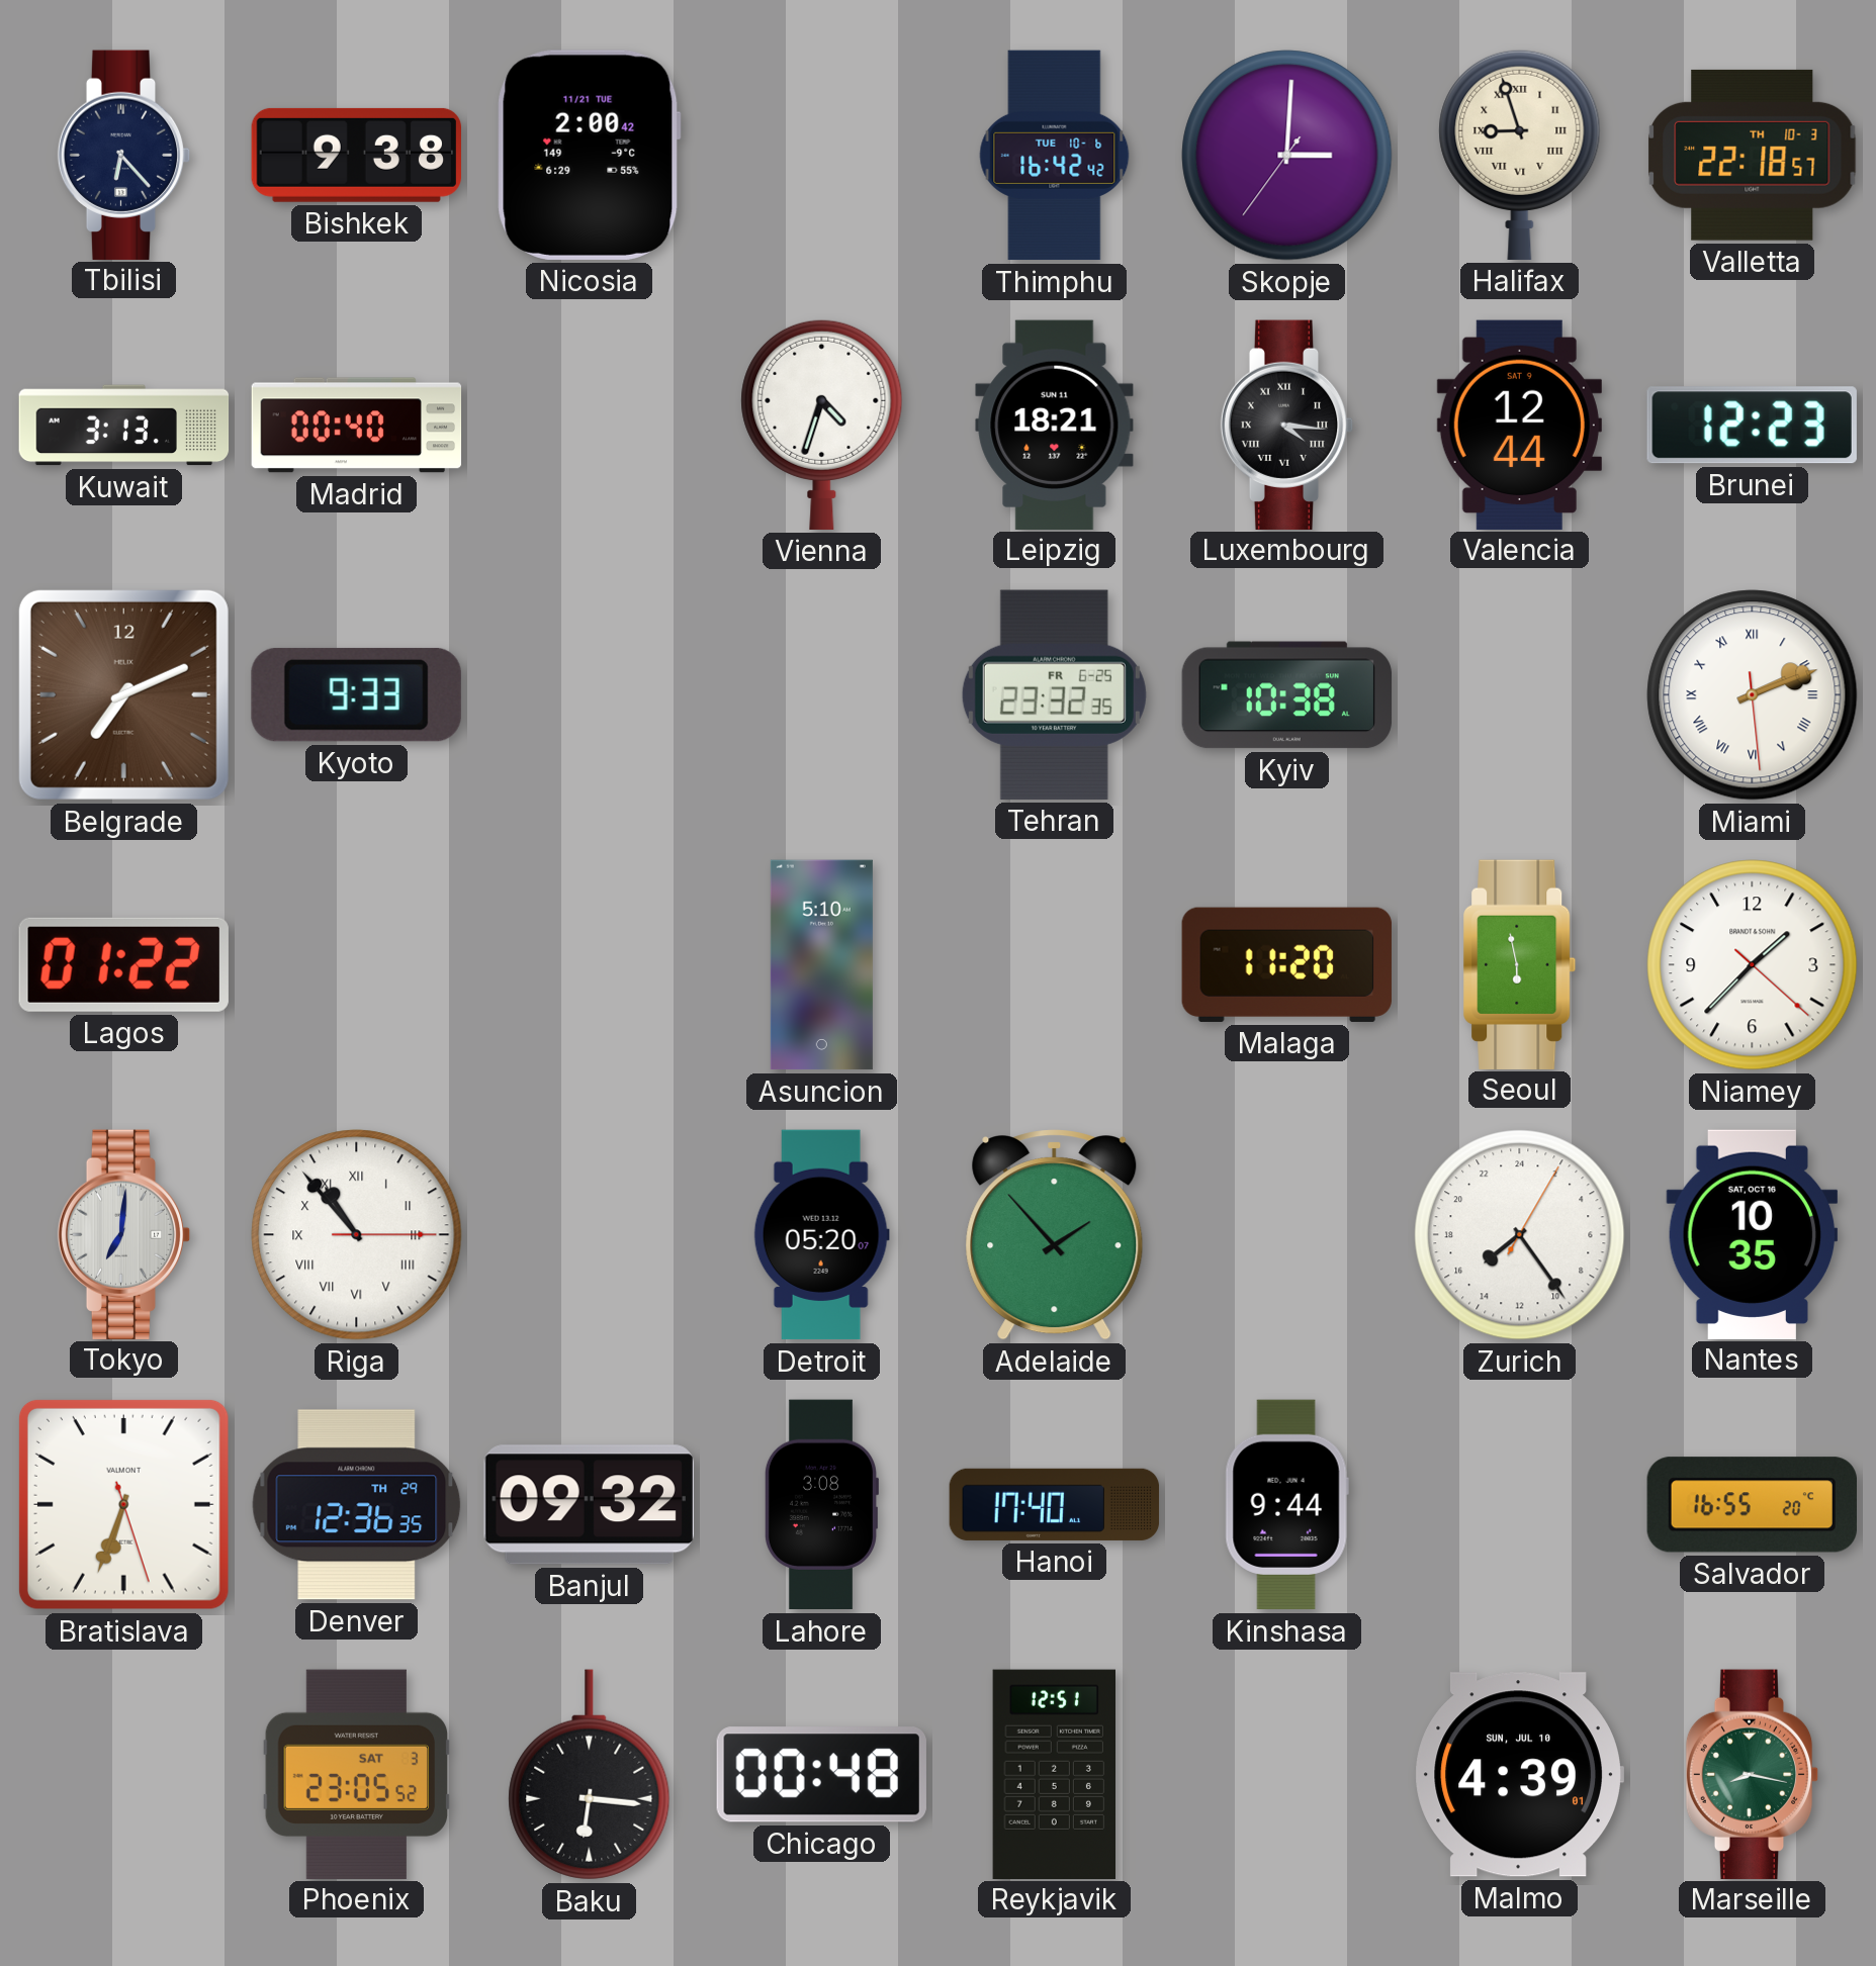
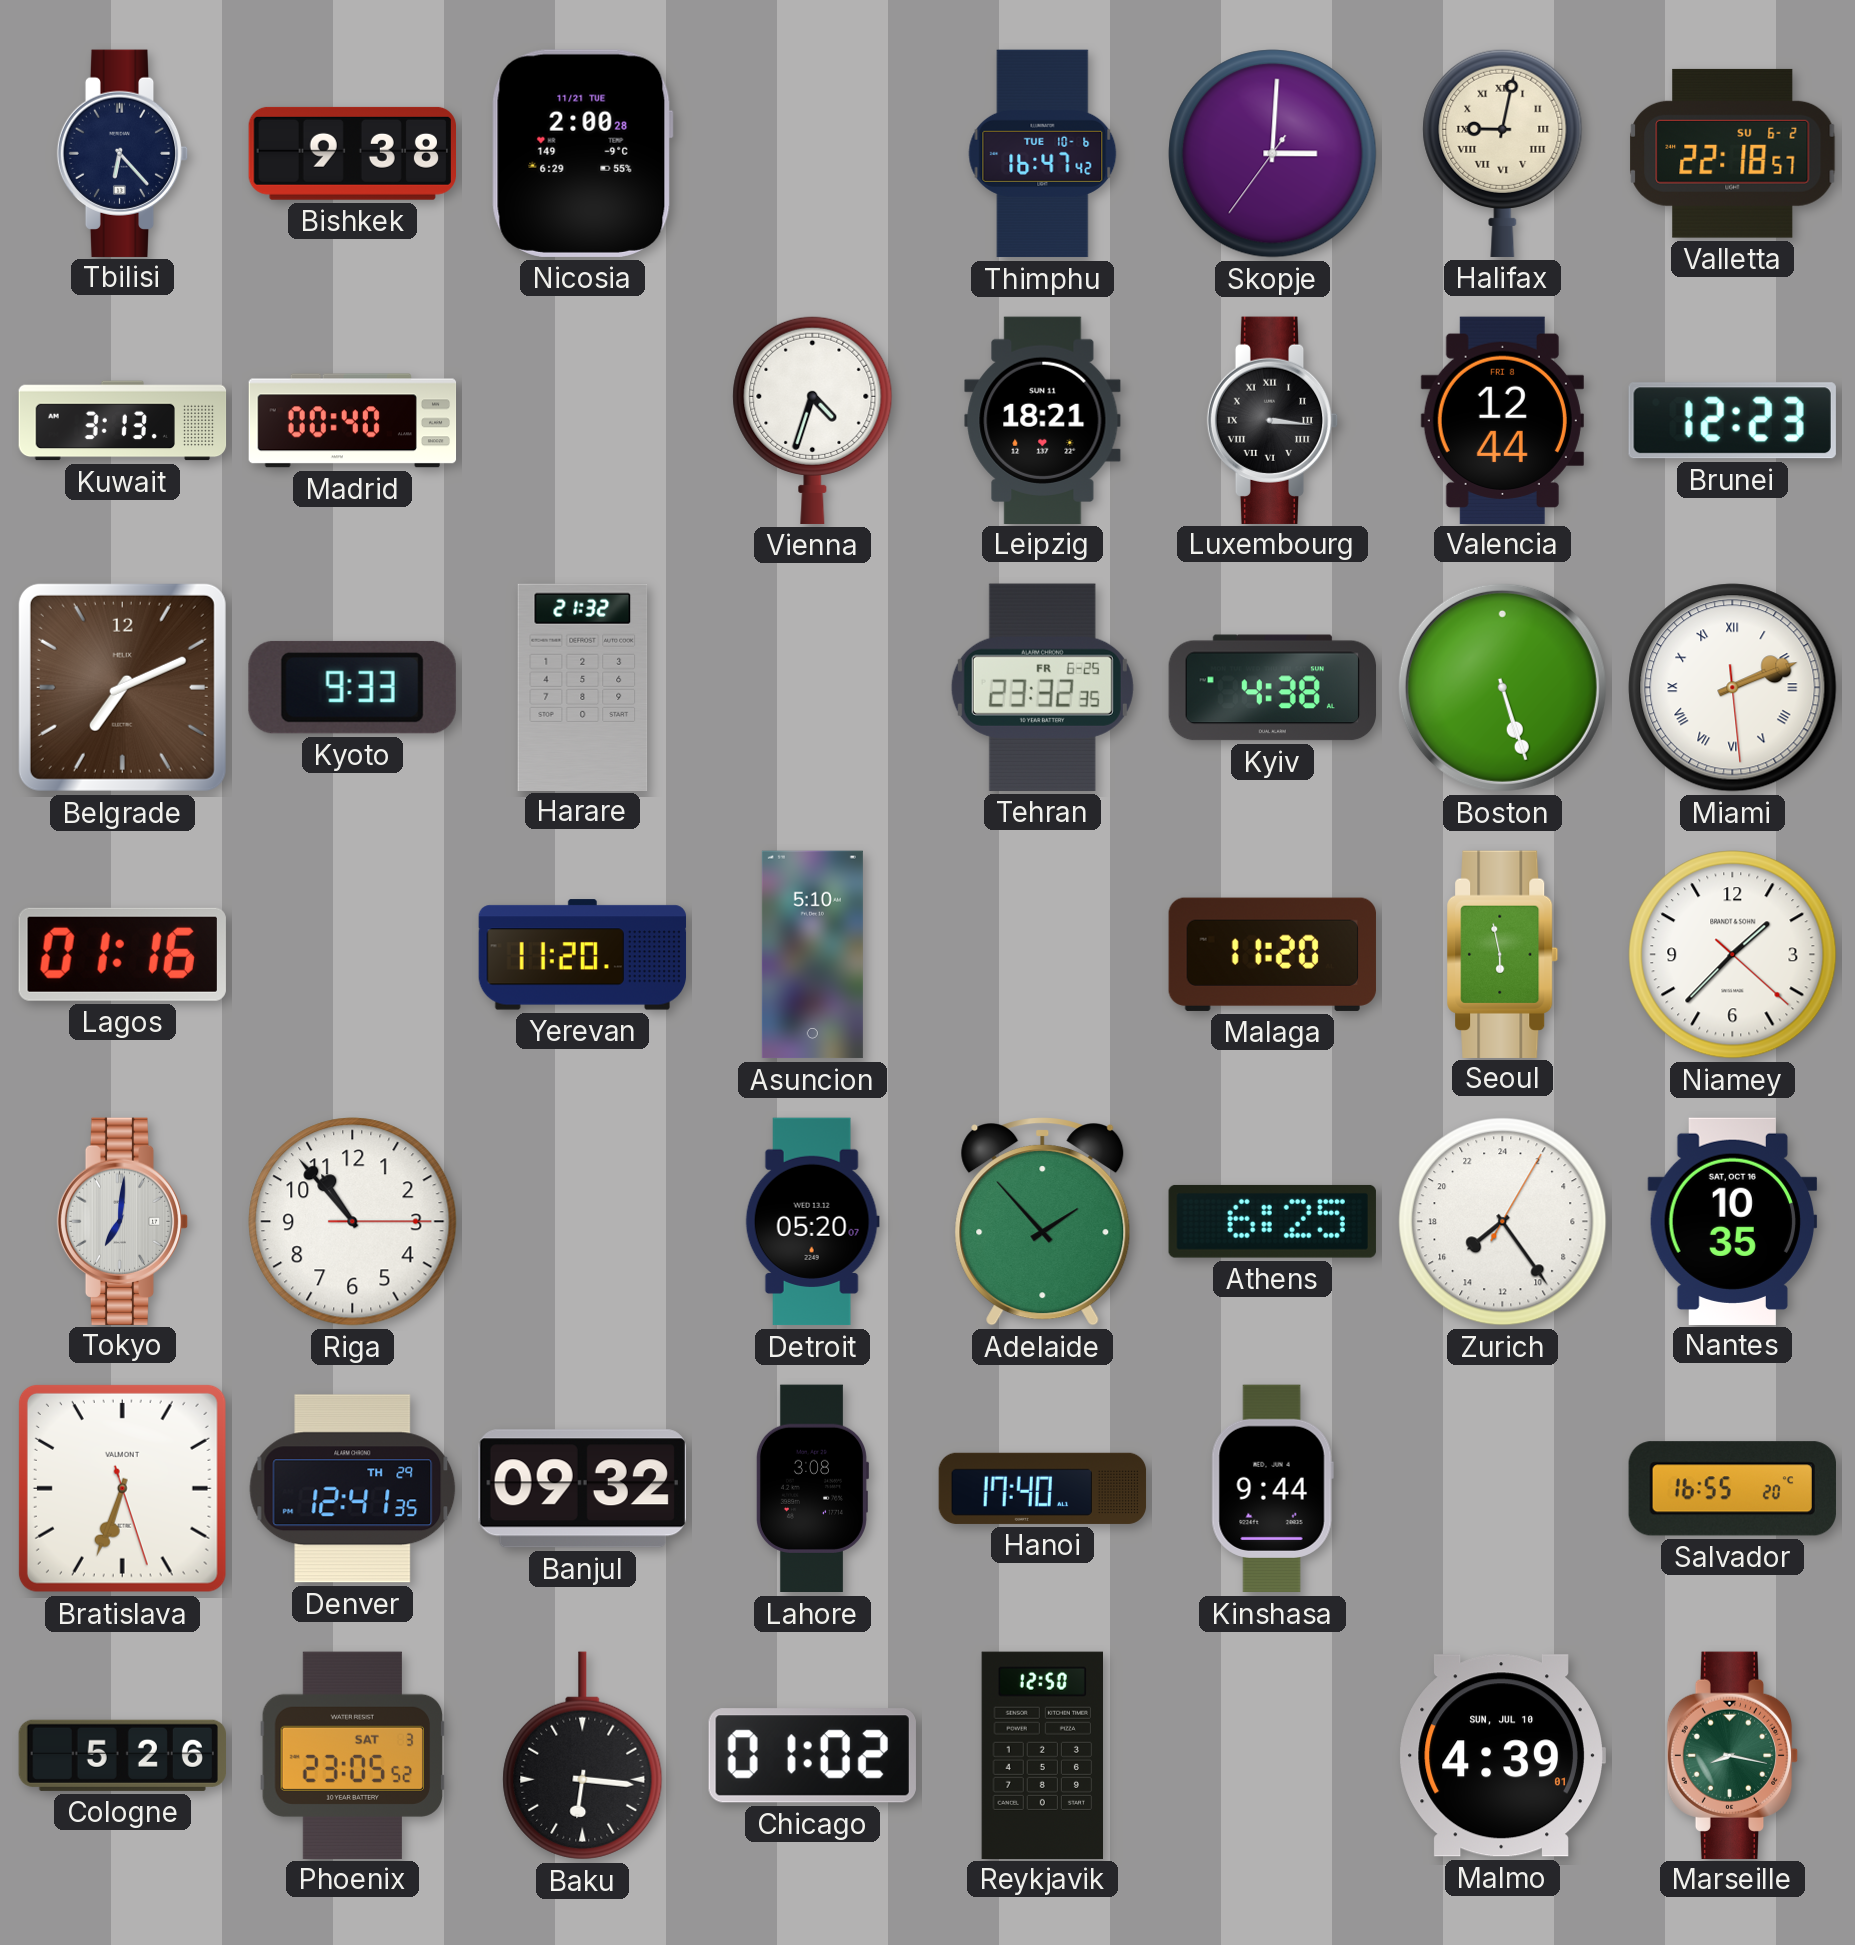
Nicosia: 2:00:42 -> 2:00:28
Thimphu: 16:42 -> 16:47
Halifax: 8:57 -> 9:02
Valletta date: TH 10-3 -> SU 6-2
Luxembourg: 4:16 -> 3:16
Valencia date: SAT 9 -> FRI 8
Harare: none -> 21:32
Kyiv: 10:38 -> 4:38
Boston: none -> 5:27
Lagos: 01:22 -> 01:16
Yerevan: none -> 11:20
Riga numerals: Roman -> Arabic
Athens: none -> 6:25
Denver: 12:36 -> 12:41
Cologne: none -> 5:26
Chicago: 00:48 -> 01:02
Reykjavik: 12:51 -> 12:50
